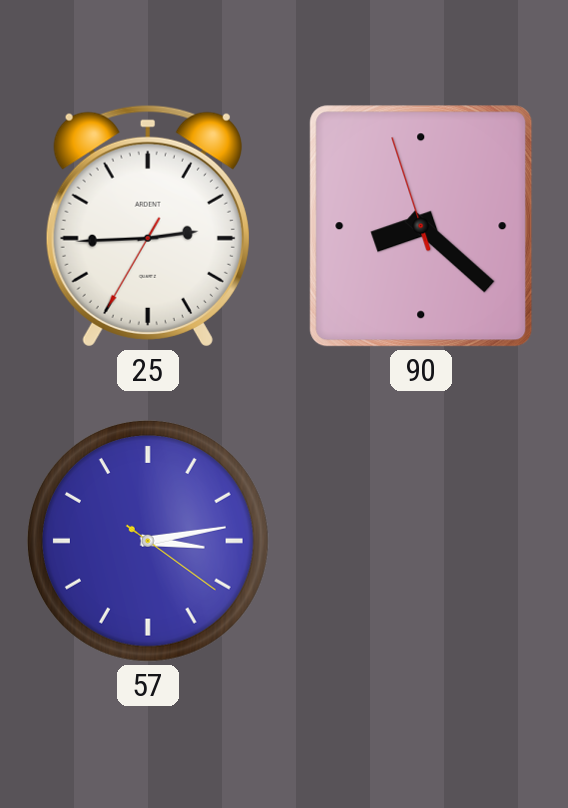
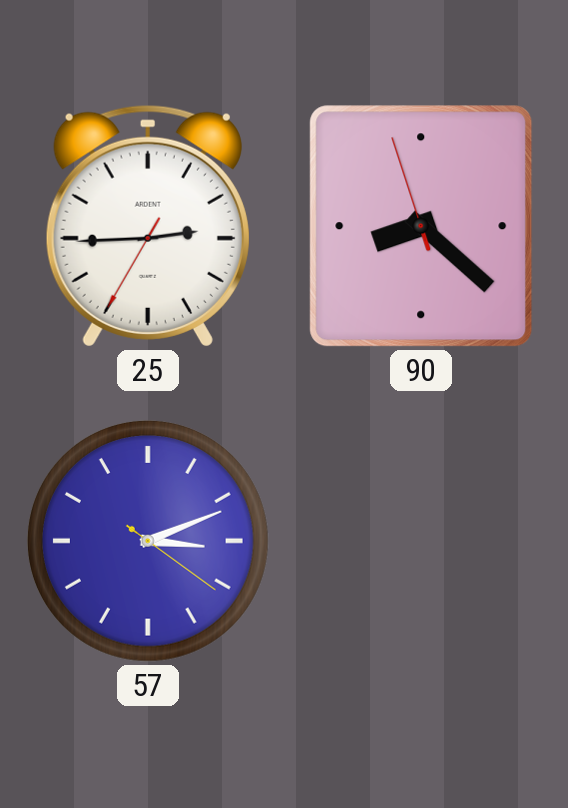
57: 3:13 -> 3:11
